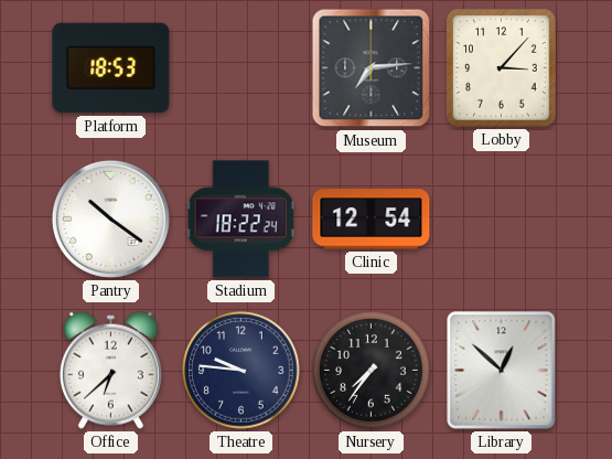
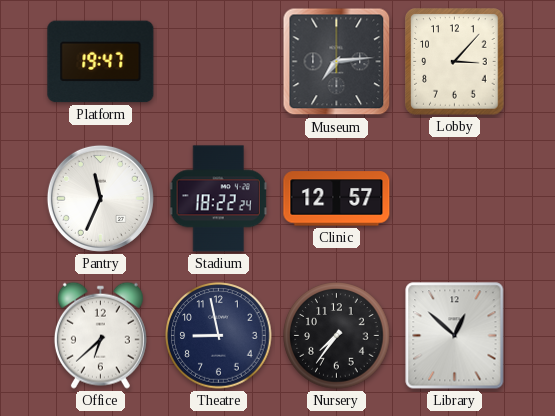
Platform: 18:53 -> 19:47
Pantry: 10:21 -> 11:34
Clinic: 12:54 -> 12:57
Theatre: 9:46 -> 8:58
